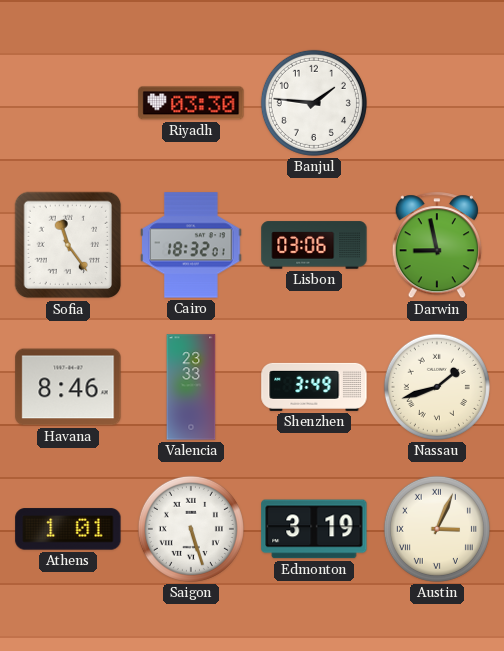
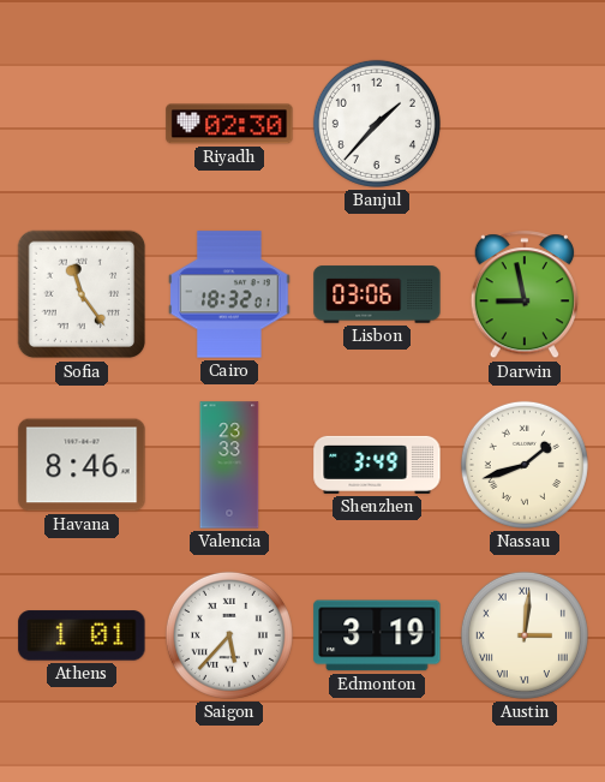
Riyadh: 03:30 -> 02:30
Banjul: 1:46 -> 1:37
Saigon: 5:27 -> 5:37
Austin: 3:04 -> 3:01
